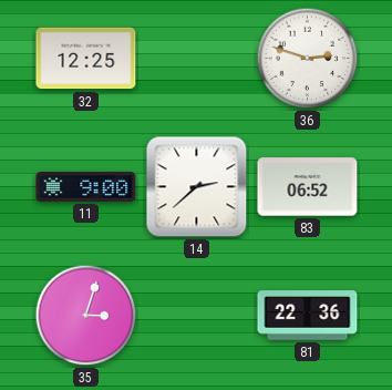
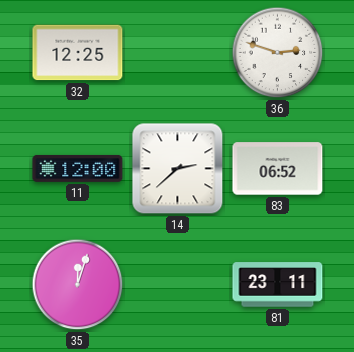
11: 9:00 -> 12:00
35: 3:03 -> 12:03
81: 22:36 -> 23:11
